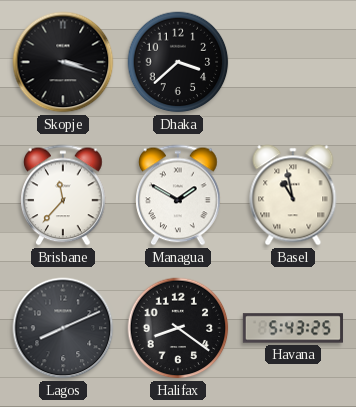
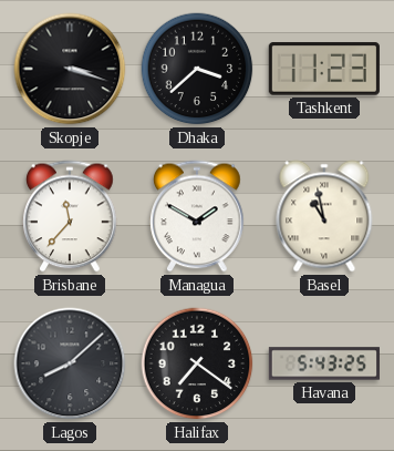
Tashkent: none -> 11:23
Lagos: 8:11 -> 8:08
Halifax: 8:21 -> 7:21
